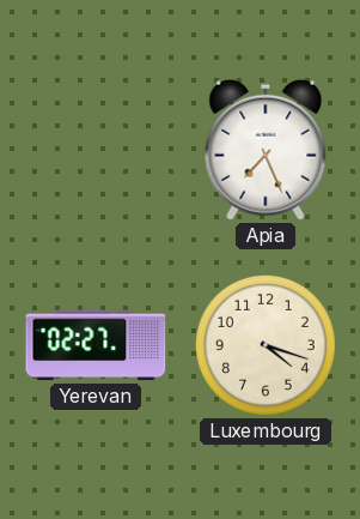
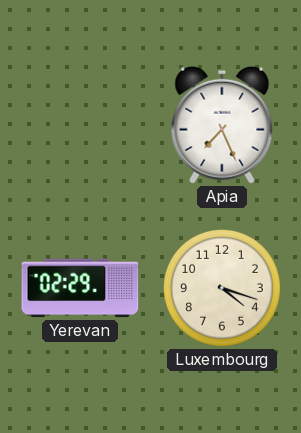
Yerevan: 02:27 -> 02:29
